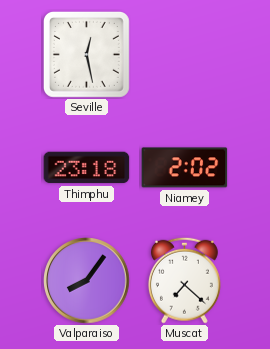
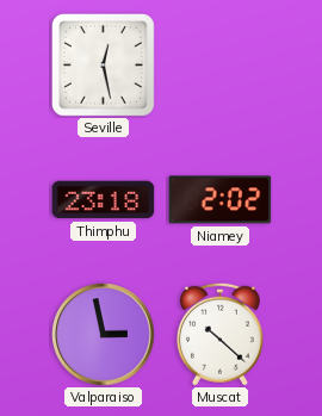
Valparaiso: 8:06 -> 2:58
Muscat: 7:22 -> 10:22
